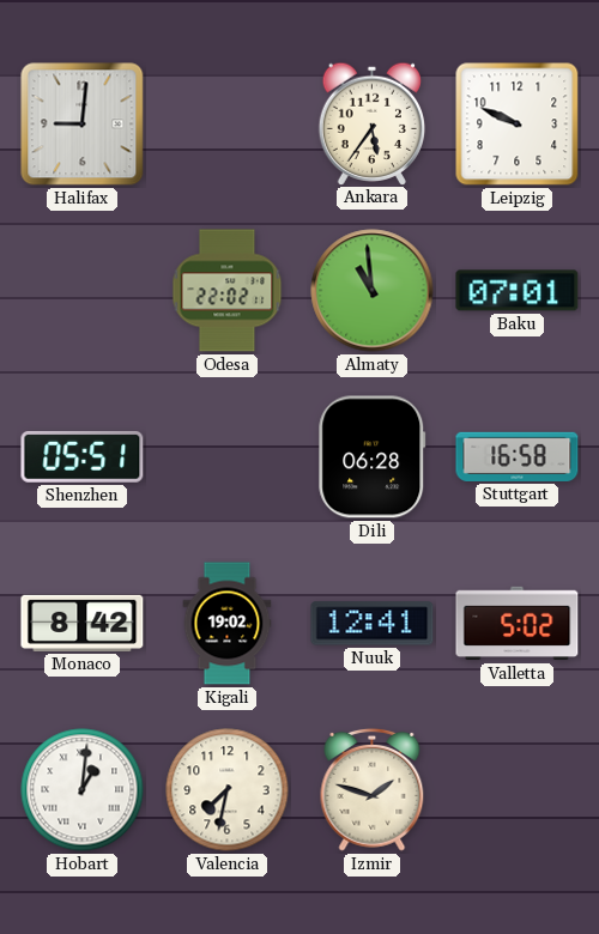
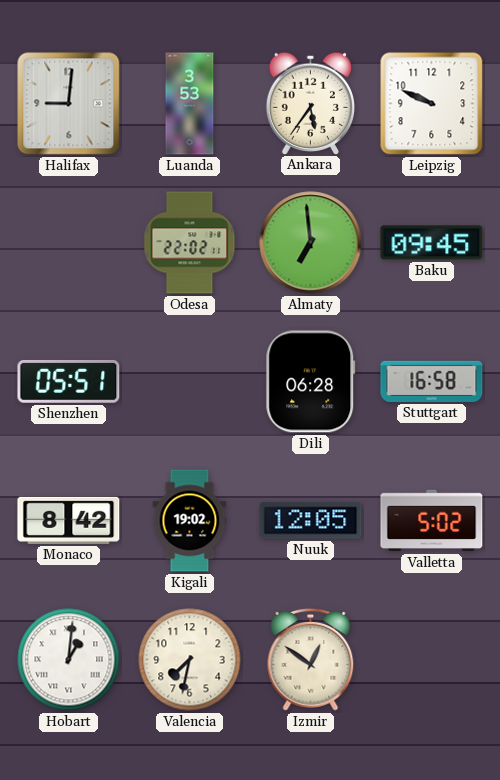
Luanda: none -> 3:53
Almaty: 10:59 -> 6:59
Baku: 07:01 -> 09:45
Nuuk: 12:41 -> 12:05
Izmir: 1:48 -> 12:51
